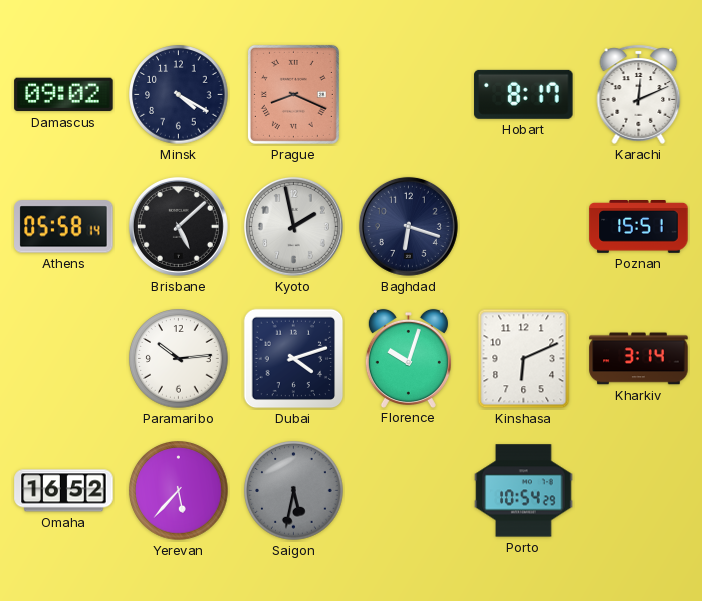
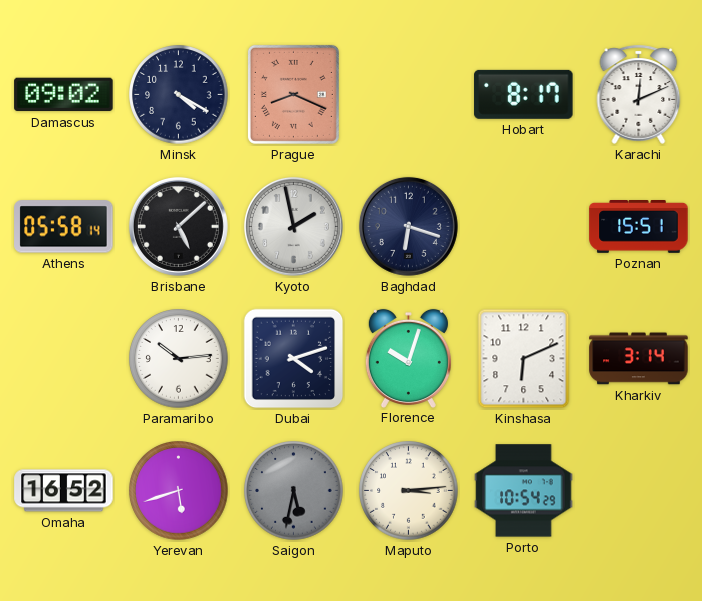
Yerevan: 5:37 -> 5:42
Maputo: none -> 3:14
